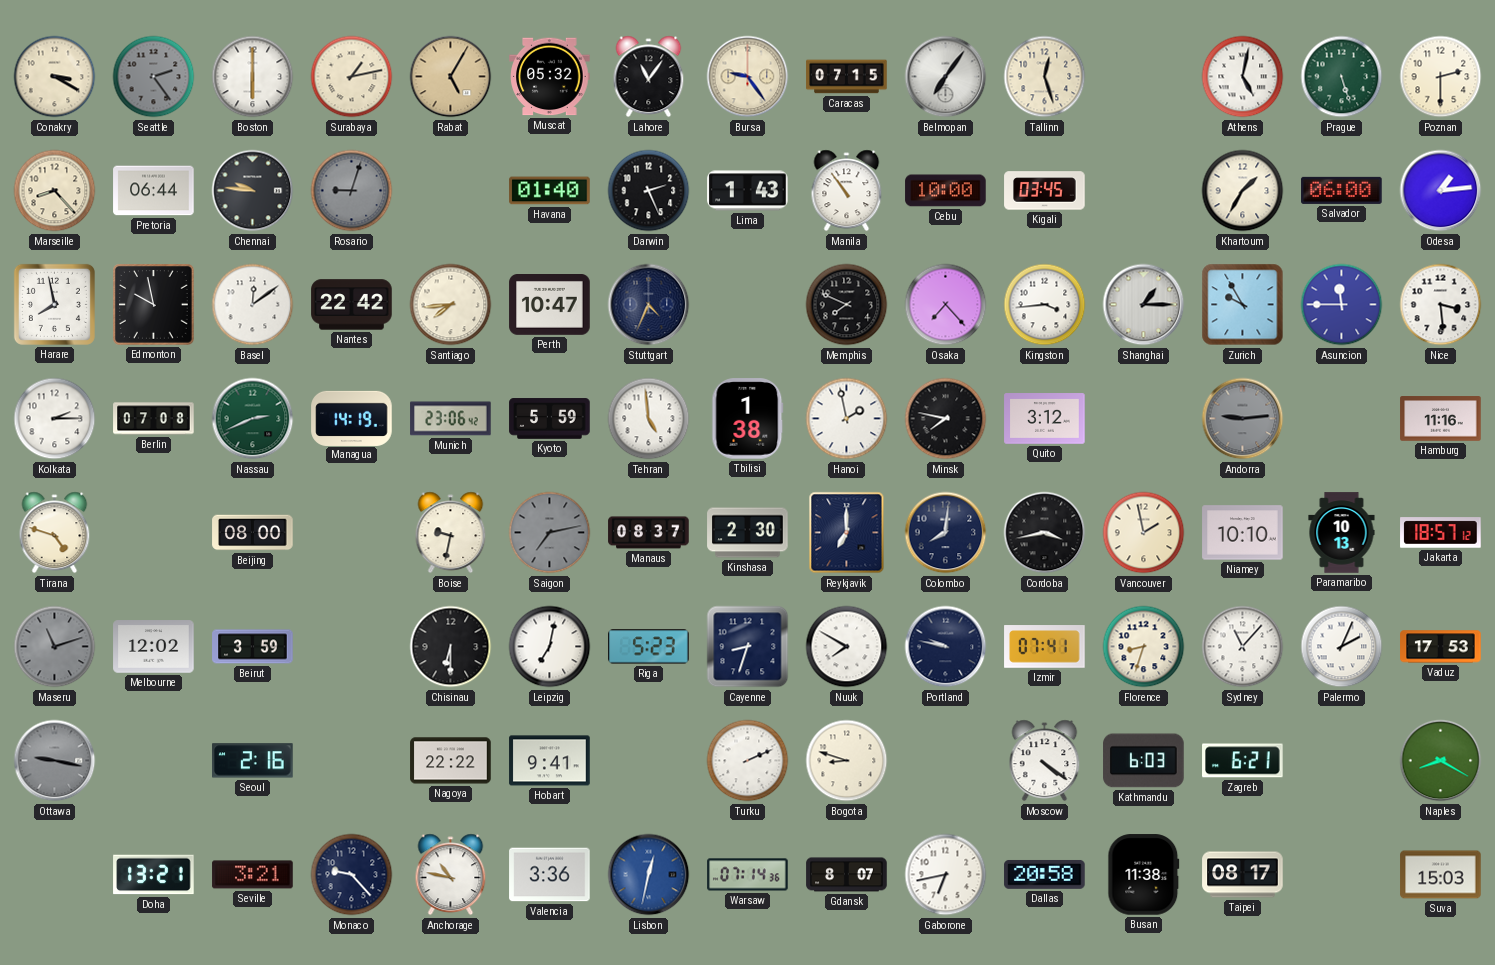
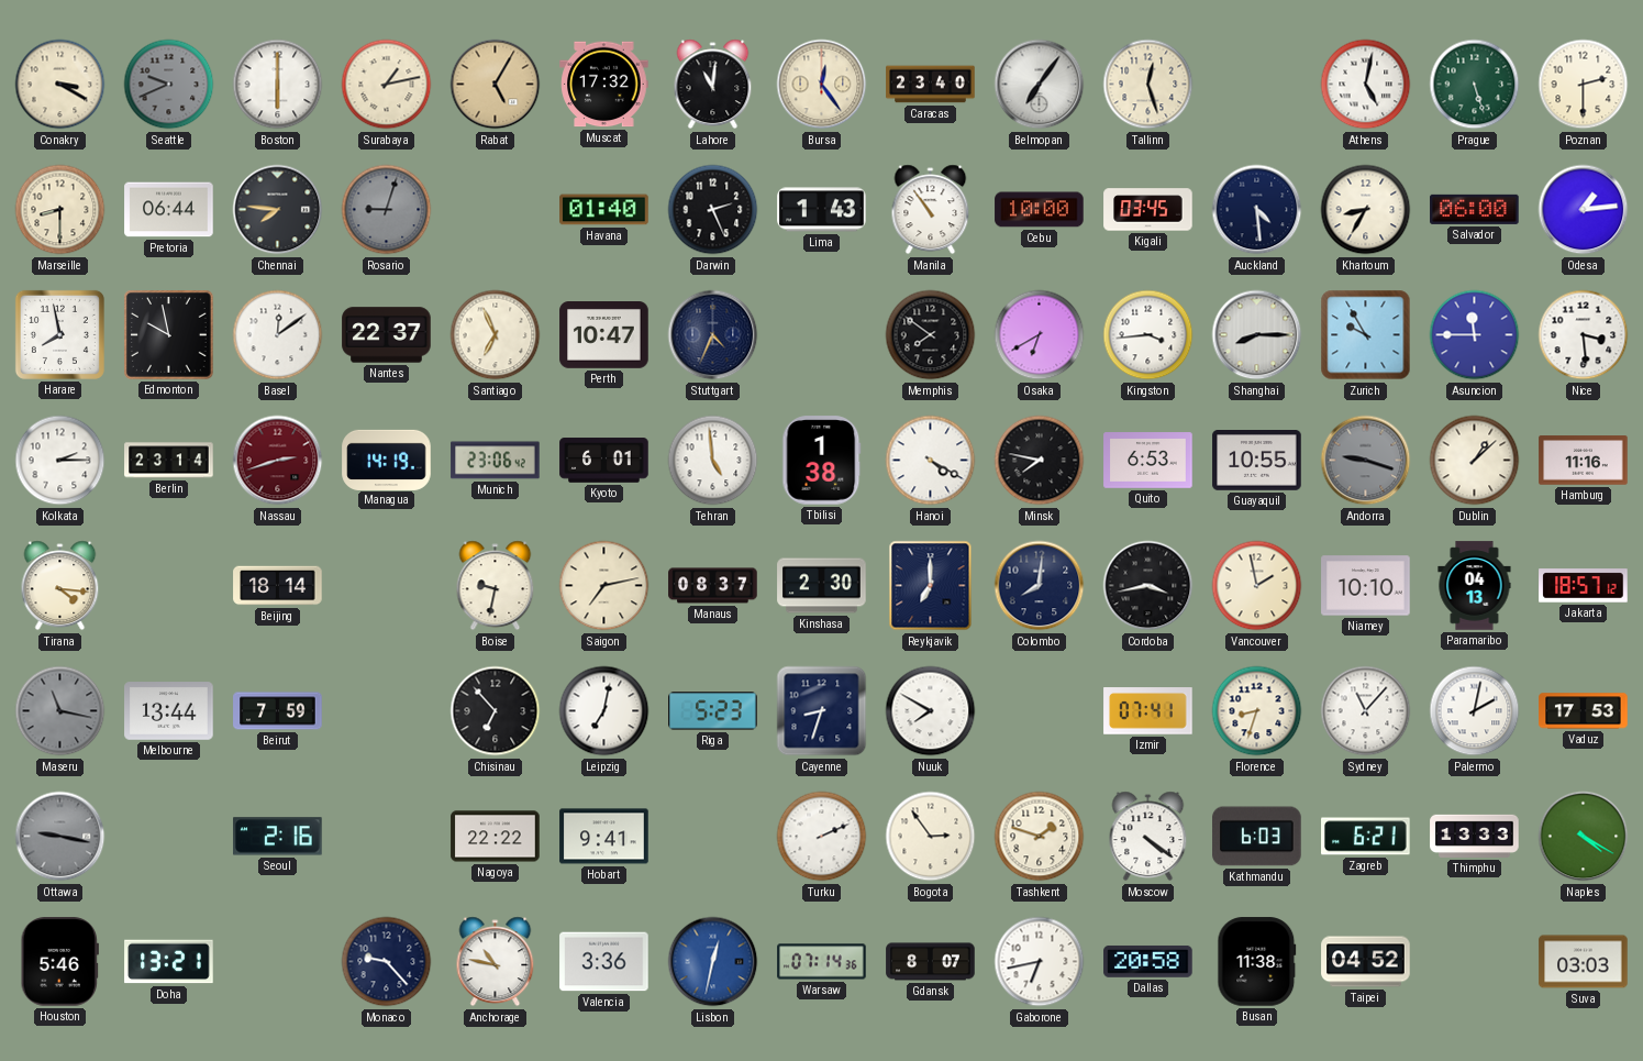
Seattle: 2:24 -> 9:41
Muscat: 05:32 -> 17:32
Lahore: 11:06 -> 11:01
Bursa: 9:24 -> 12:24
Caracas: 07:15 -> 23:40
Marseille: 8:23 -> 8:30
Chennai: 9:46 -> 7:46
Auckland: none -> 4:29
Khartoum: 1:35 -> 8:35
Nantes: 22:42 -> 22:37
Santiago: 7:44 -> 6:56
Memphis: 7:49 -> 7:51
Osaka: 7:23 -> 6:40
Shanghai: 1:15 -> 8:15
Berlin: 07:08 -> 23:14
Nassau: 2:41 -> 2:42
Nassau dial: green -> burgundy
Kyoto: 5:59 -> 6:01
Hanoi: 1:58 -> 4:20
Quito: 3:12 -> 6:53
Guayaquil: none -> 10:55
Andorra: 9:14 -> 9:18
Dublin: none -> 1:08
Tirana: 4:48 -> 4:16
Beijing: 08:00 -> 18:14
Saigon dial: grey -> cream
Paramaribo: 10:13 -> 04:13
Maseru: 11:12 -> 11:17
Melbourne: 12:02 -> 13:44
Beirut: 3:59 -> 7:59
Chisinau: 6:30 -> 6:53
Portland: 9:47 -> none
Palermo: 2:04 -> 2:02
Bogota: 8:48 -> 2:54
Tashkent: none -> 1:48
Thimphu: none -> 13:33
Naples: 8:20 -> 4:20
Houston: none -> 5:46
Seville: 3:21 -> none
Taipei: 08:17 -> 04:52
Suva: 15:03 -> 03:03
